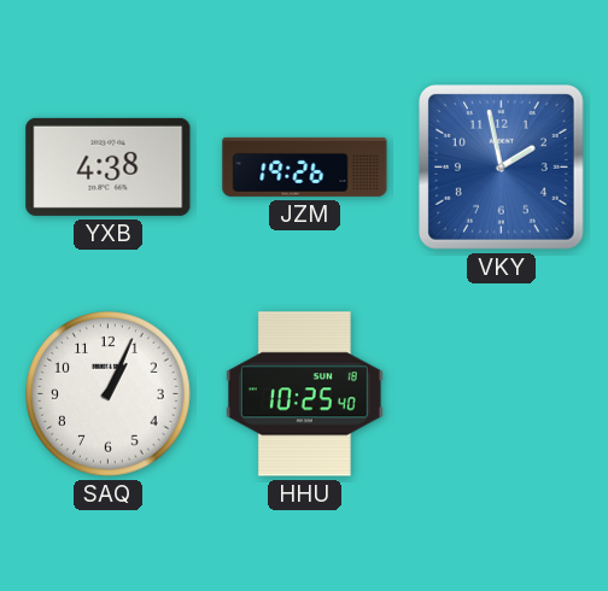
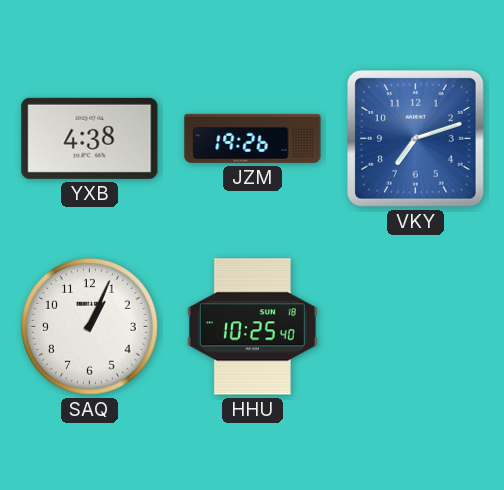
VKY: 1:58 -> 7:12
